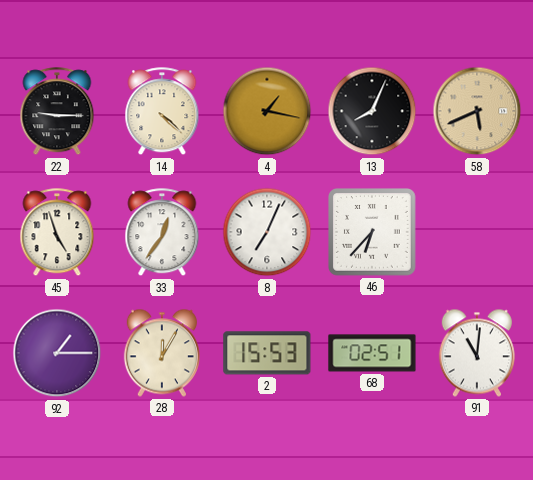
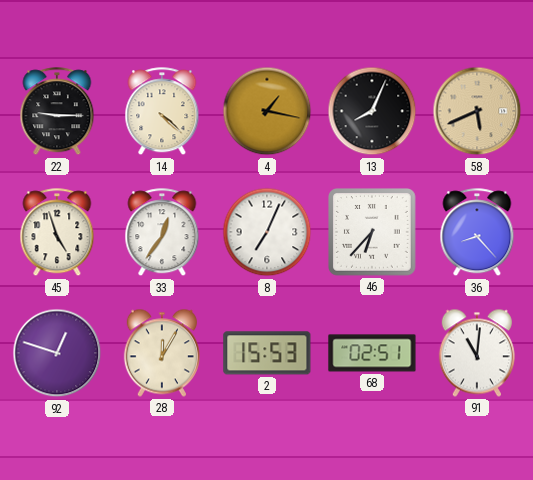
36: none -> 8:23
92: 1:15 -> 12:48
